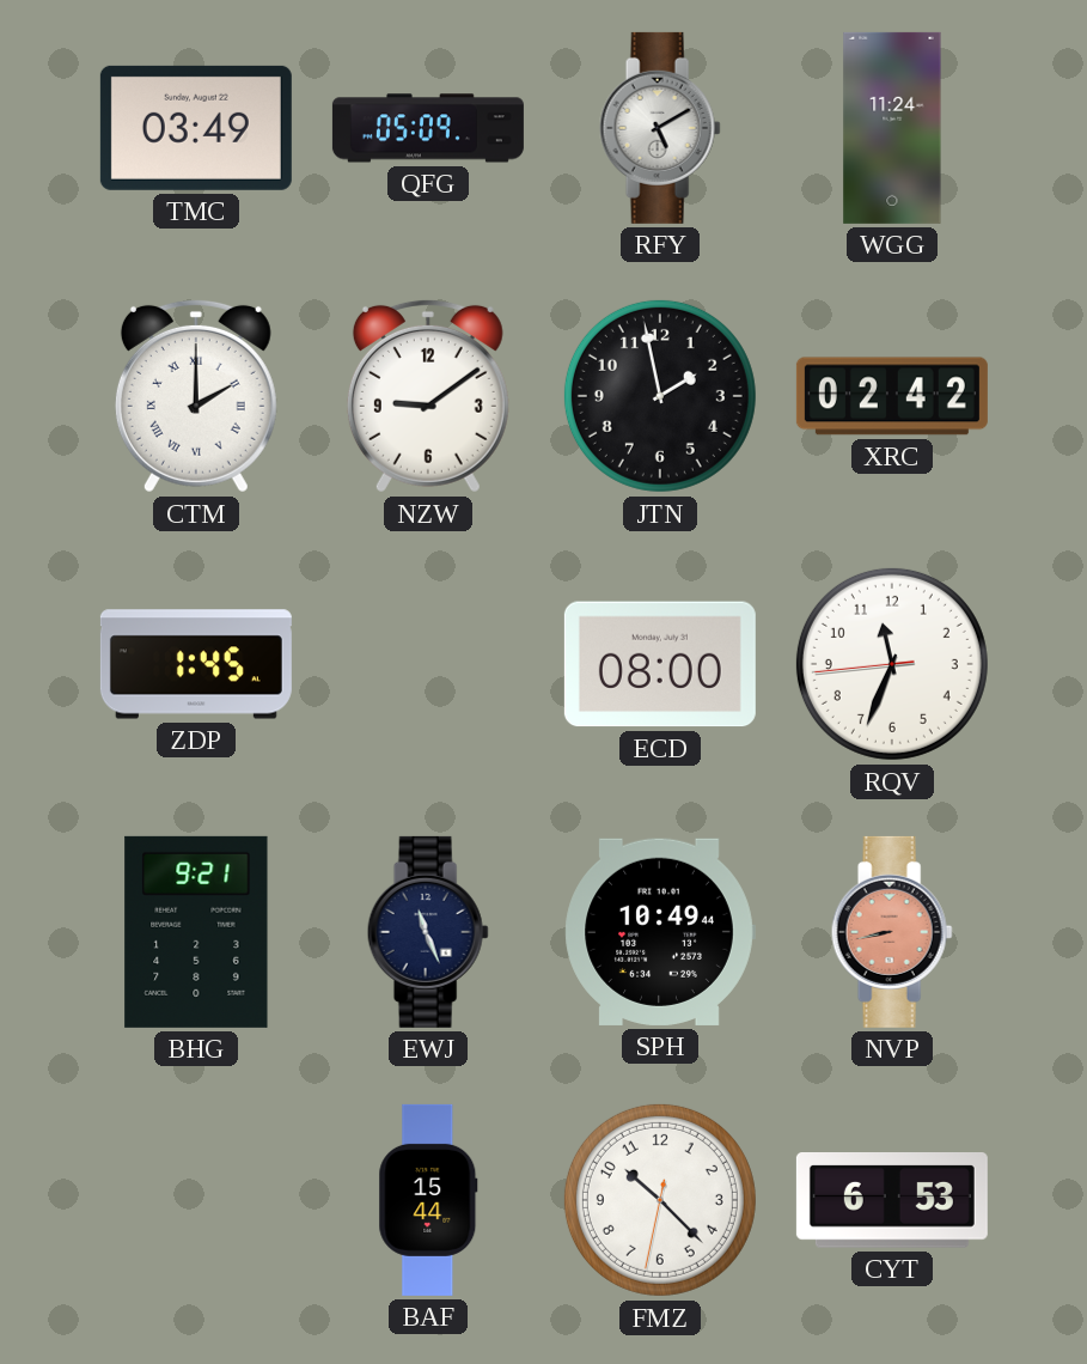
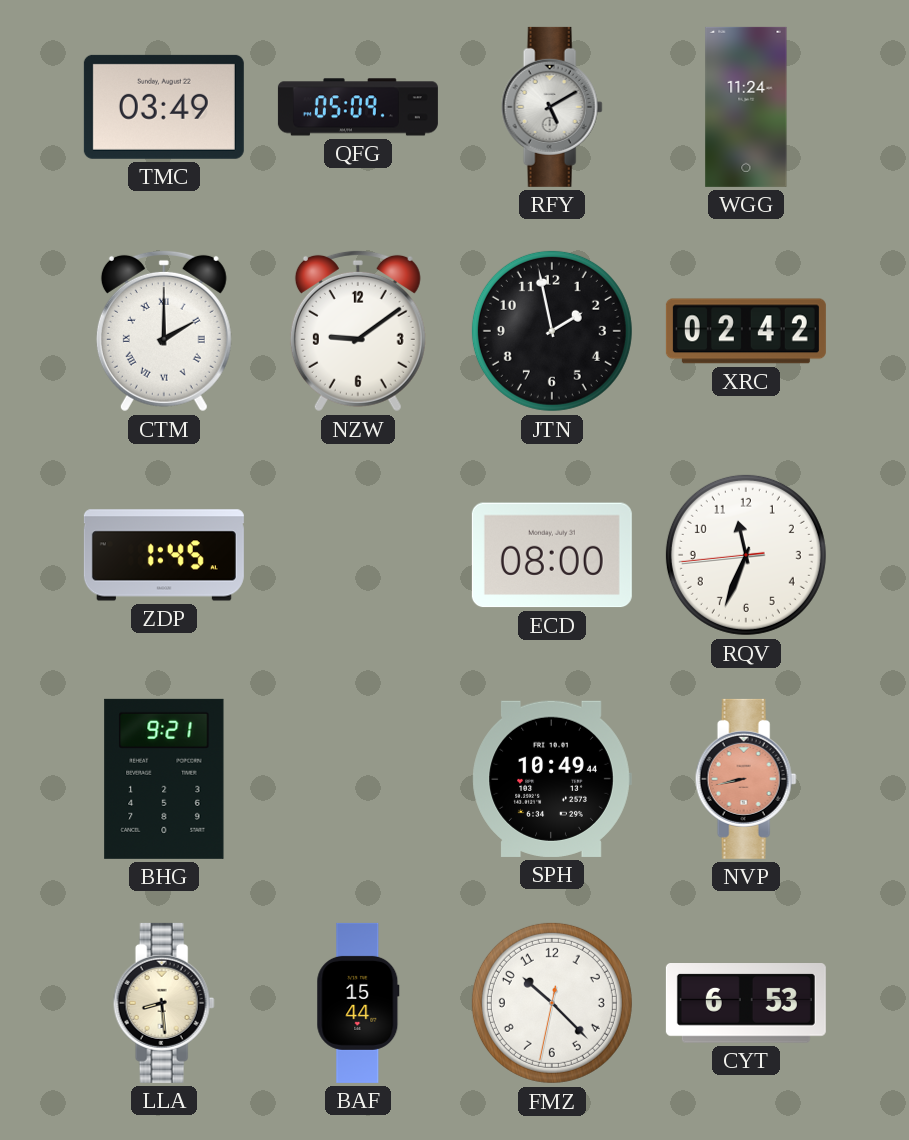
EWJ: 11:26 -> none
LLA: none -> 8:29
